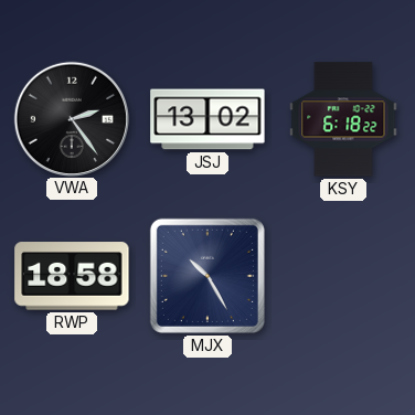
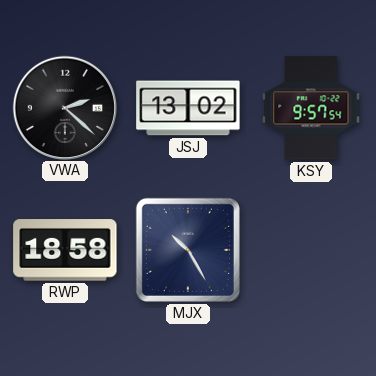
VWA: 2:24 -> 2:22
KSY: 6:18 -> 9:57
